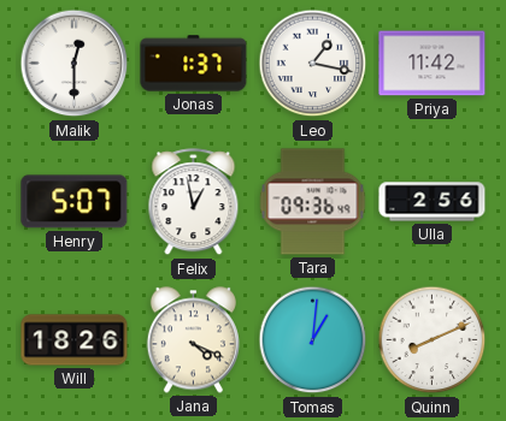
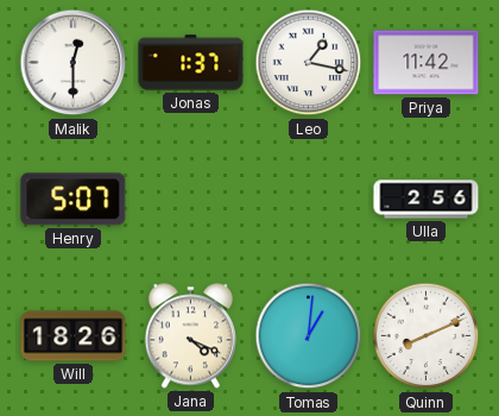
Felix: 12:58 -> none
Tara: 09:36 -> none
